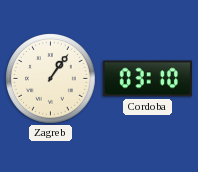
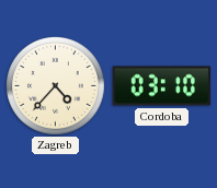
Zagreb: 1:06 -> 4:37
